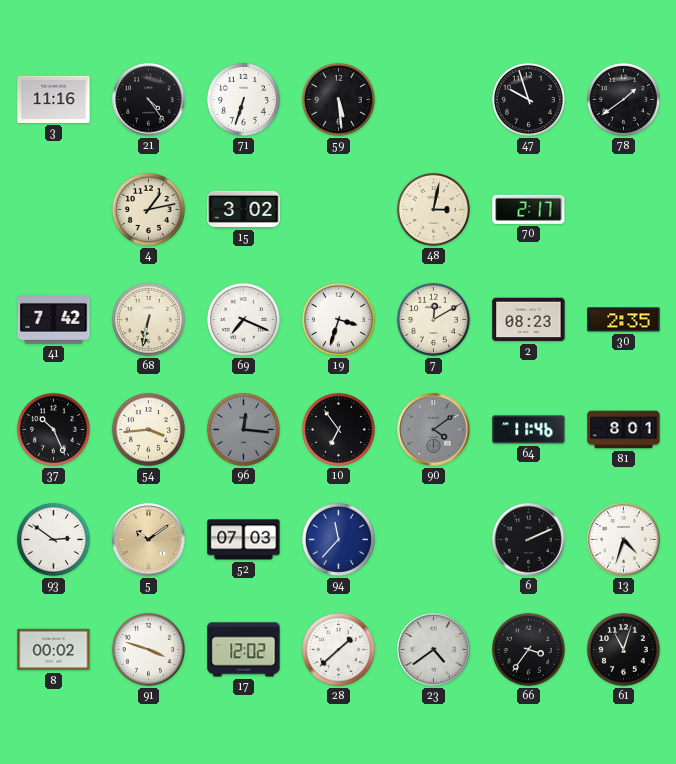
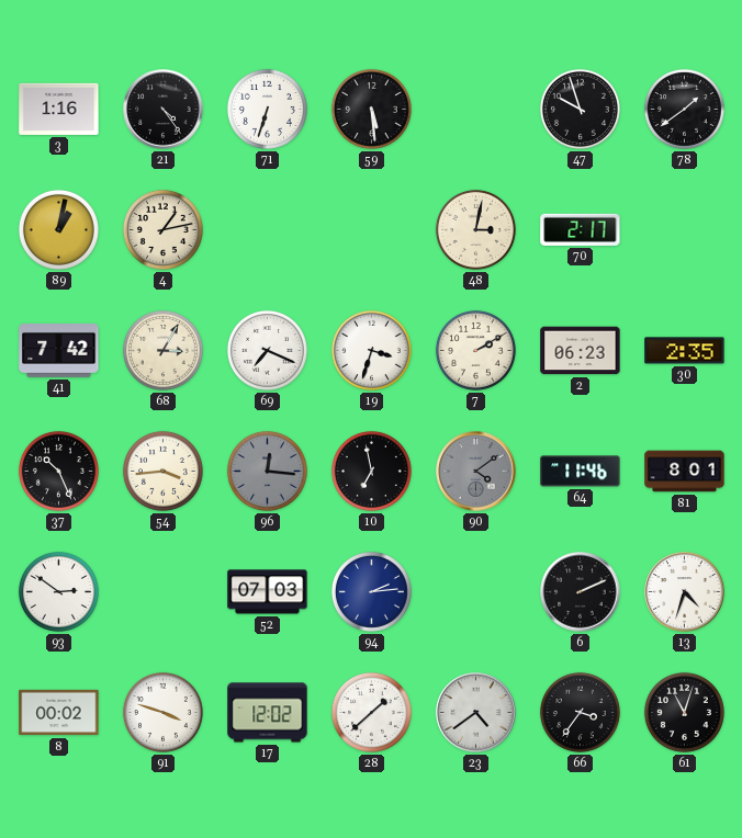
3: 11:16 -> 1:16
89: none -> 1:02
15: 3:02 -> none
68: 6:32 -> 3:05
7: 12:10 -> 2:10
2: 08:23 -> 06:23
10: 6:54 -> 6:58
5: 10:09 -> none
94: 11:37 -> 2:14
